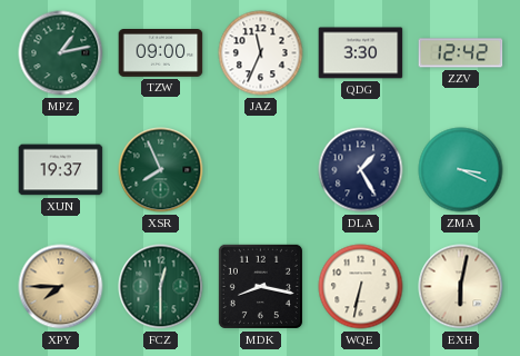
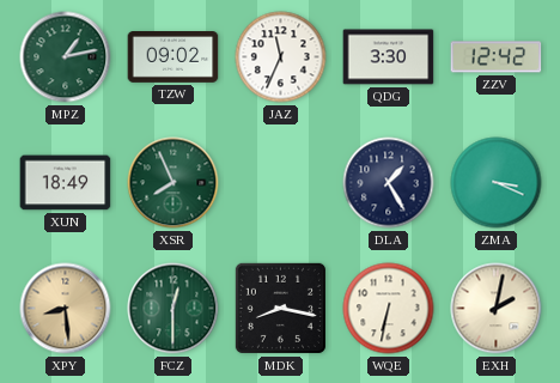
TZW: 09:00 -> 09:02
XUN: 19:37 -> 18:49
XPY: 7:45 -> 8:29
EXH: 6:02 -> 2:02
